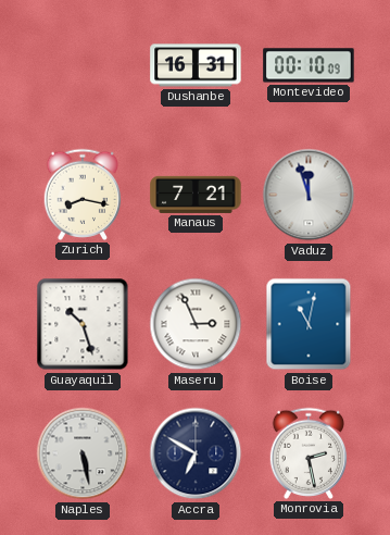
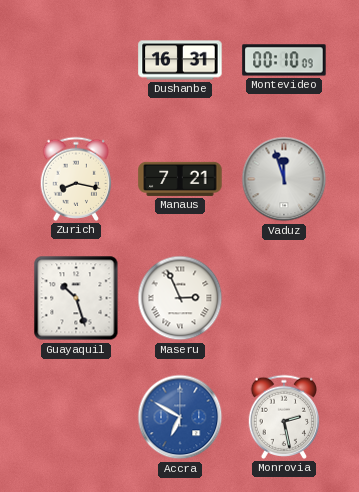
Boise: 11:02 -> none
Naples: 5:28 -> none
Accra dial: navy -> blue
